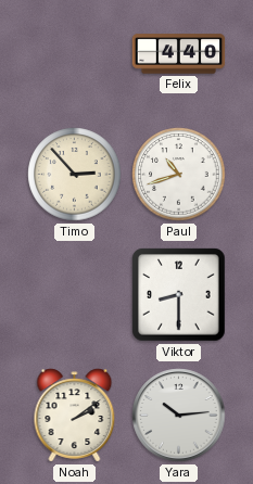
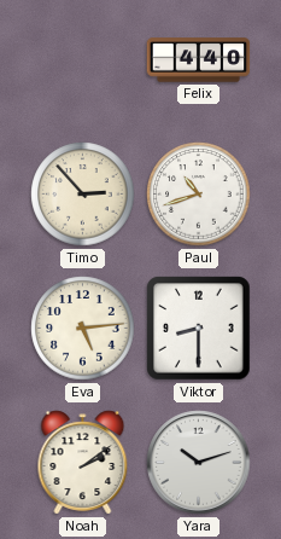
Eva: none -> 5:14
Yara: 10:14 -> 10:12
